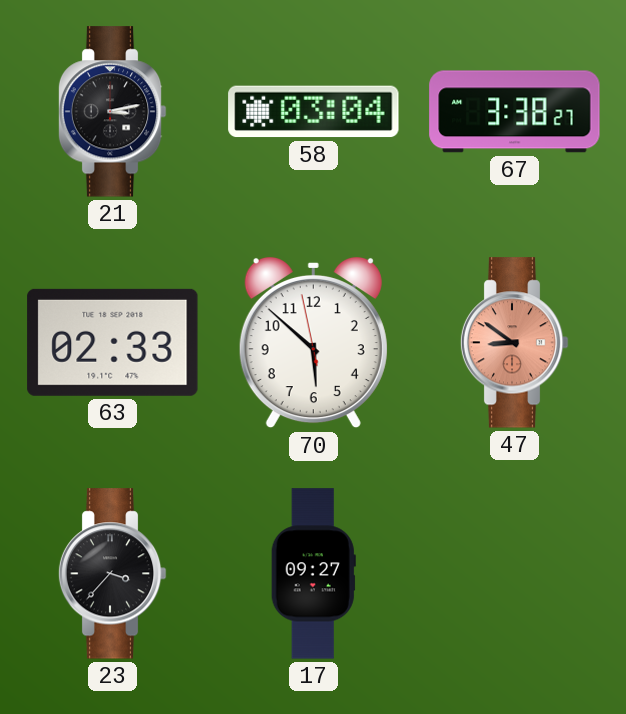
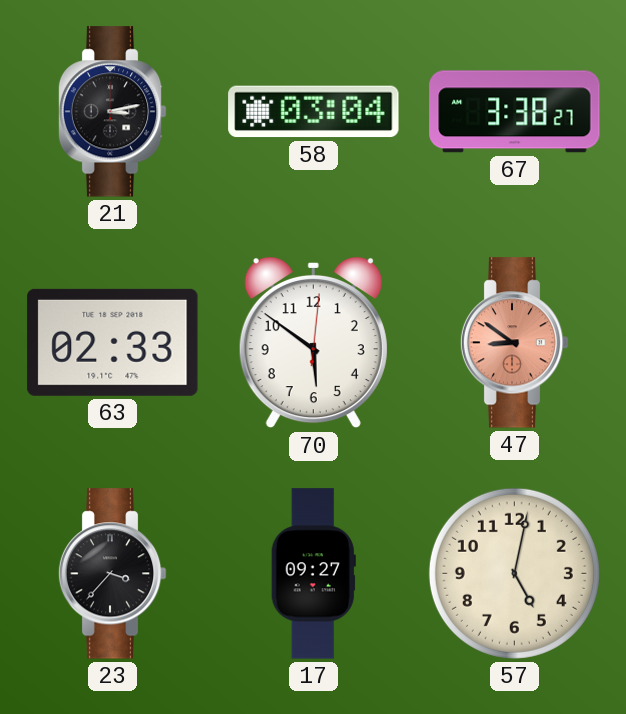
70: 5:51:58 -> 5:51:01
57: none -> 5:02
